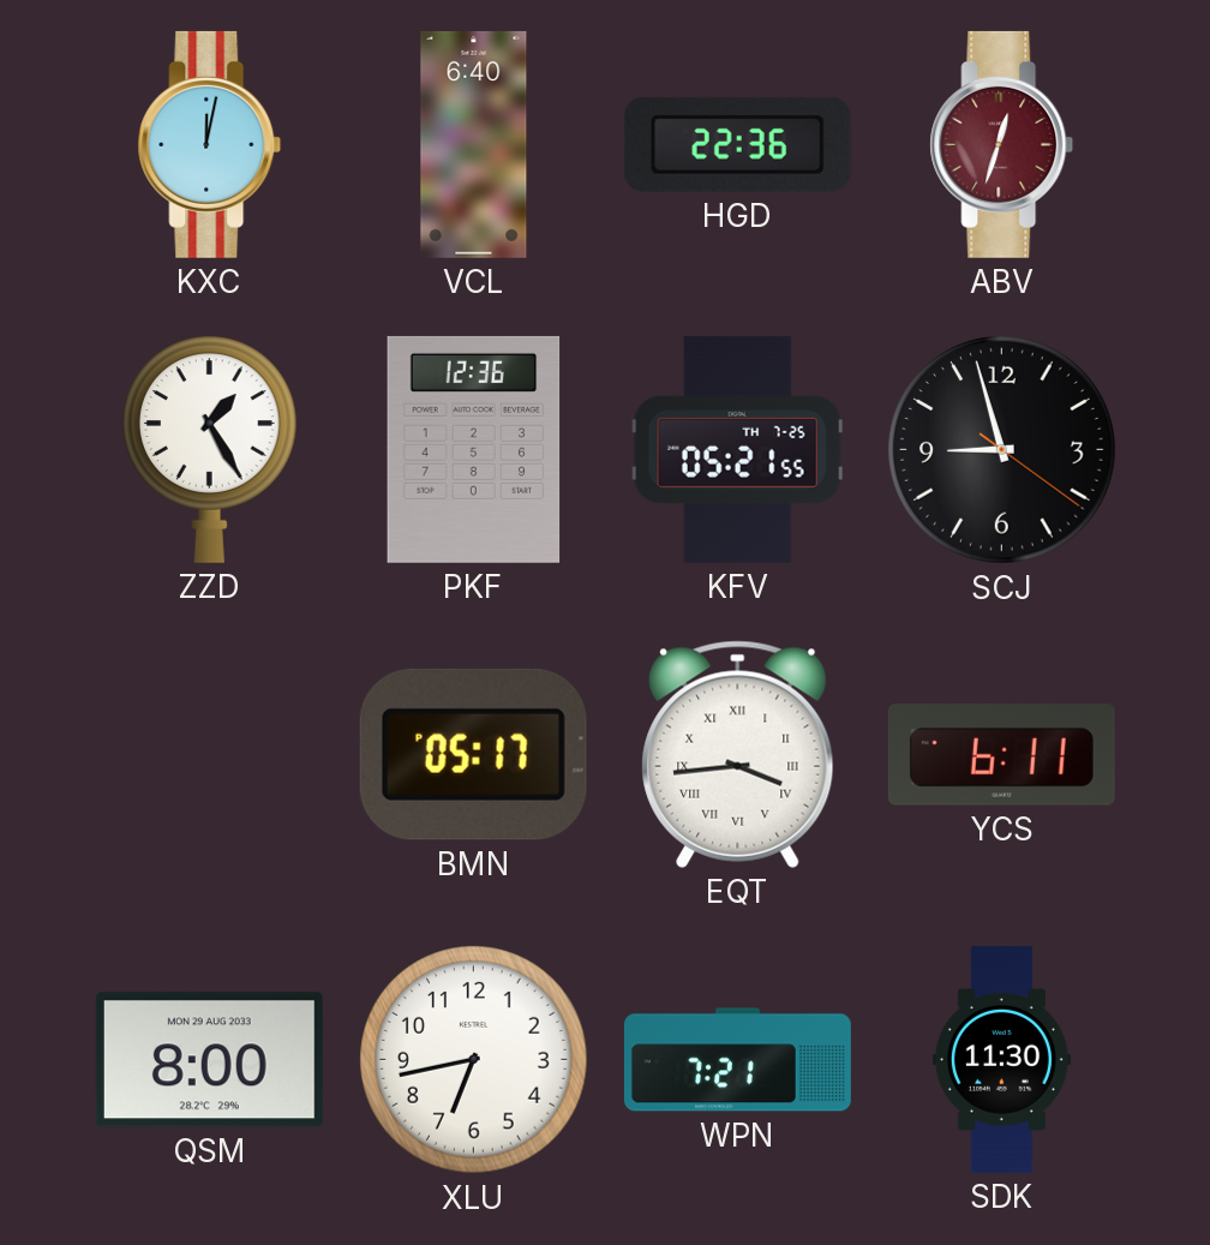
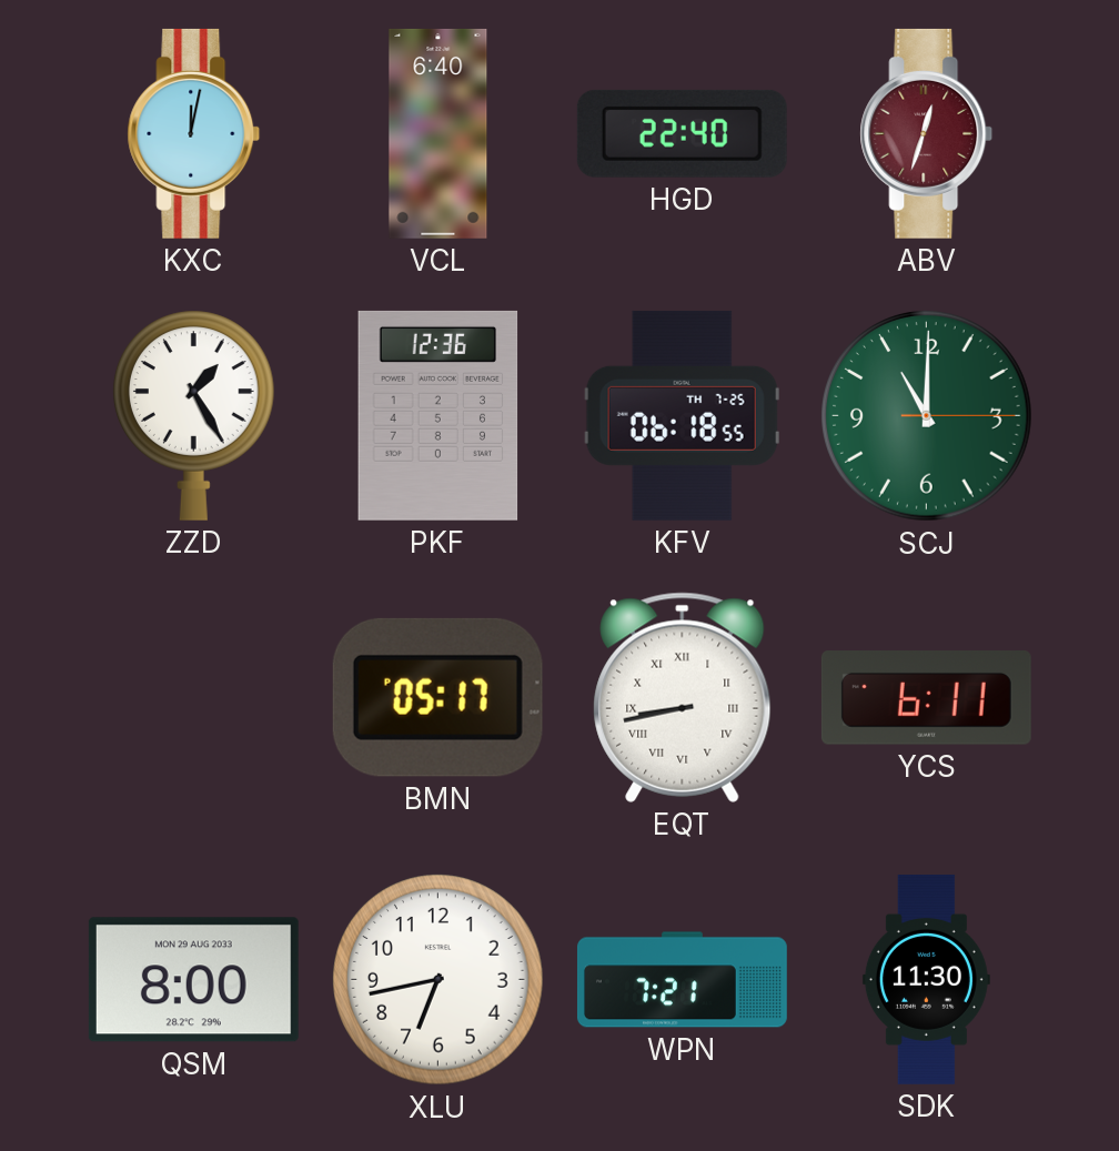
HGD: 22:36 -> 22:40
KFV: 05:21 -> 06:18
SCJ: 8:57 -> 11:00
SCJ dial: black -> green
EQT: 3:44 -> 8:43
